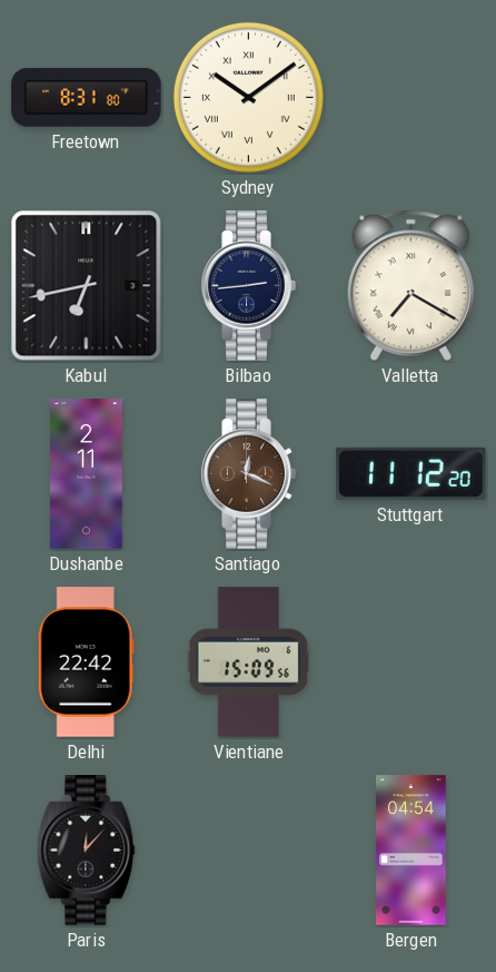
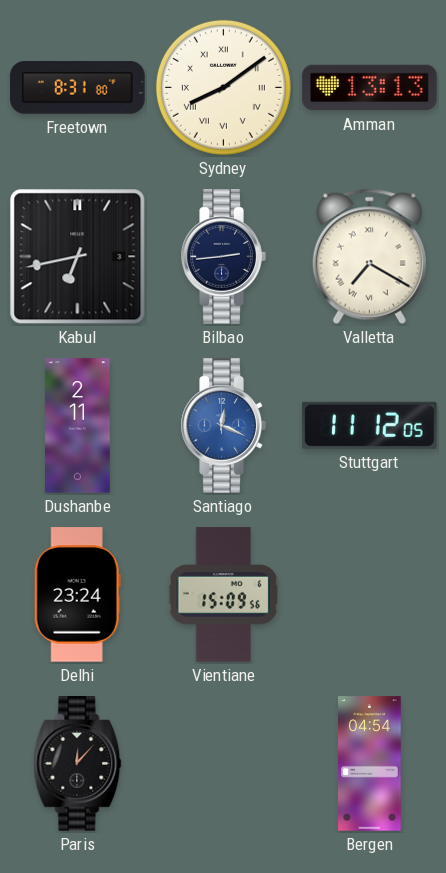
Sydney: 10:09 -> 8:09
Amman: none -> 13:13
Santiago dial: brown -> blue
Stuttgart: 11:12:20 -> 11:12:05
Delhi: 22:42 -> 23:24
